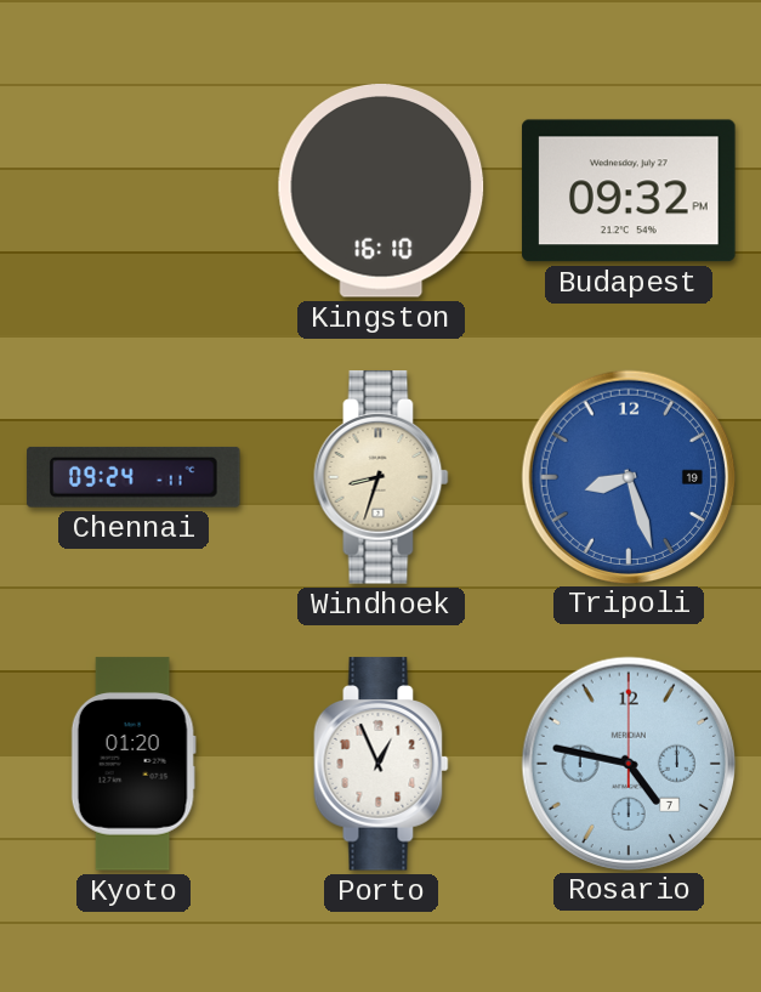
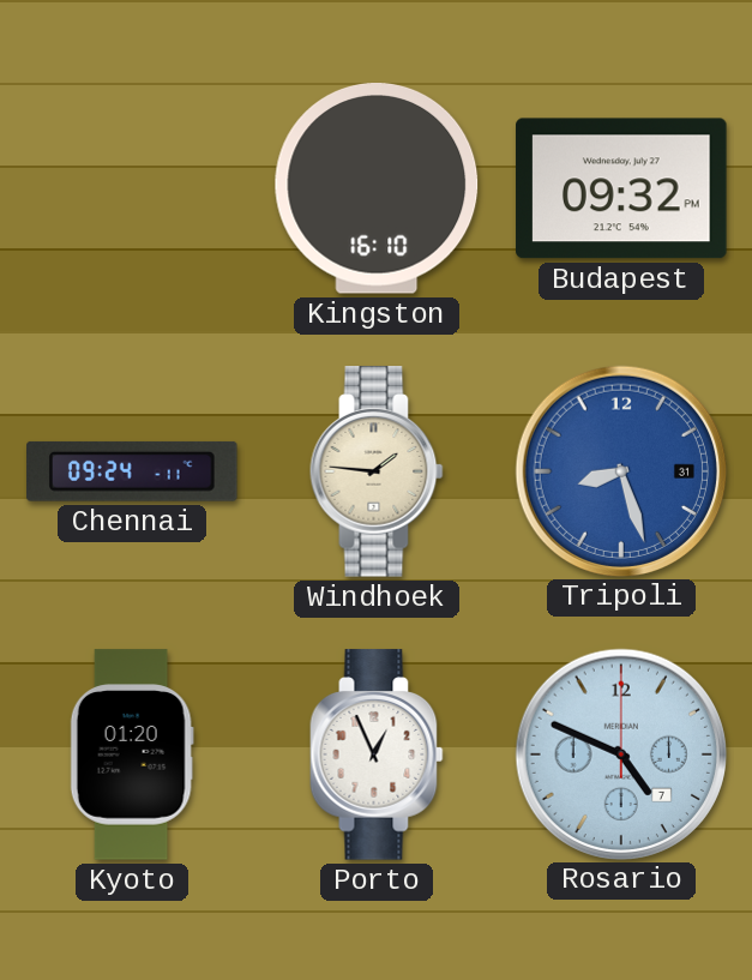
Windhoek: 8:33 -> 1:46
Tripoli date: 19 -> 31
Rosario: 4:47 -> 4:49
